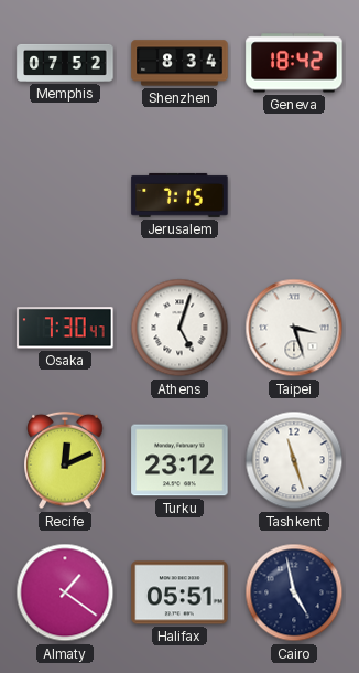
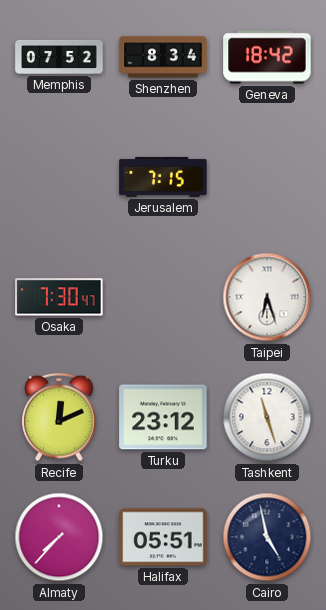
Athens: 5:03 -> none
Taipei: 3:27 -> 6:27
Almaty: 1:21 -> 7:37
